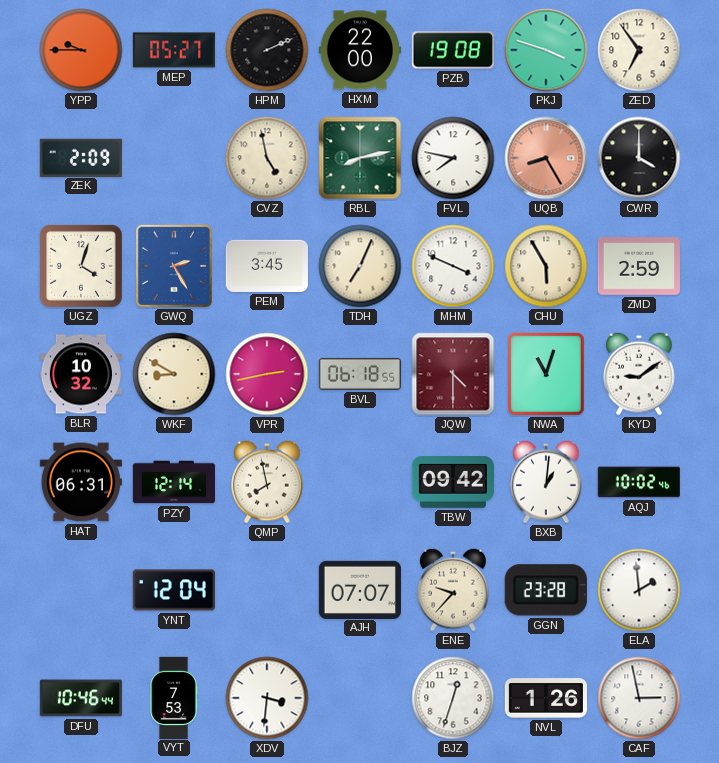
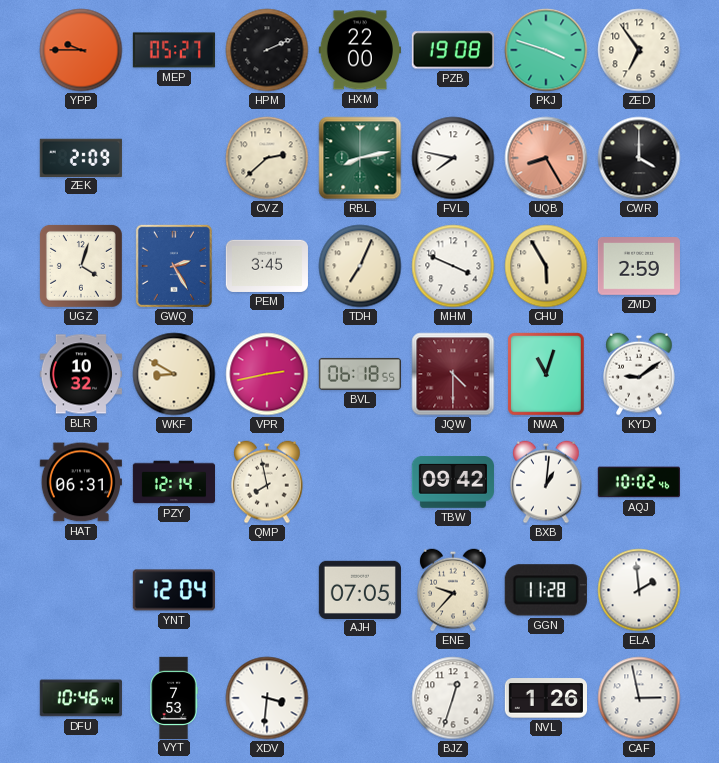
CVZ: 4:58 -> 2:38
AJH: 07:07 -> 07:05
GGN: 23:28 -> 11:28
